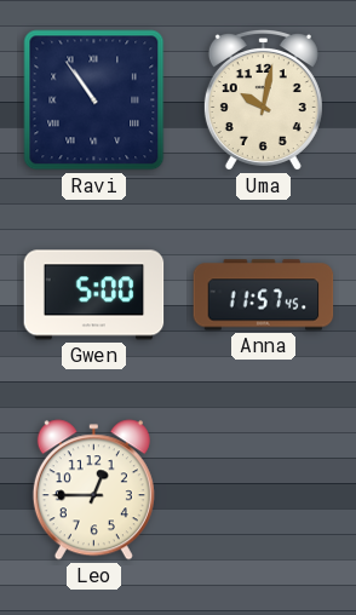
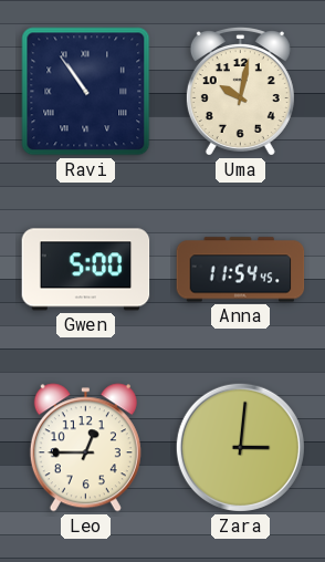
Anna: 11:57 -> 11:54
Zara: none -> 3:01
